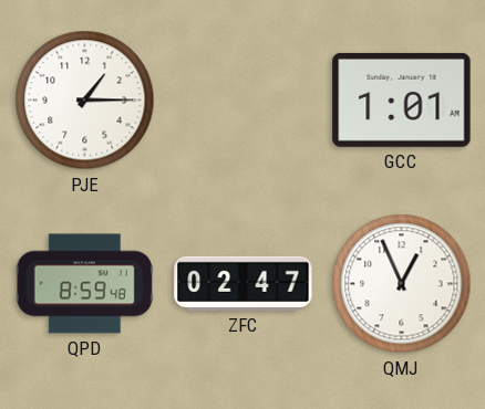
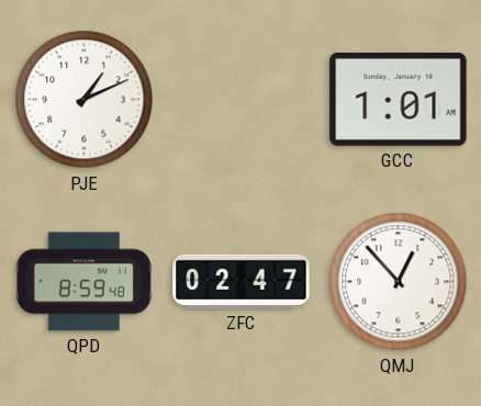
PJE: 1:15 -> 1:11
QMJ: 12:56 -> 12:53
